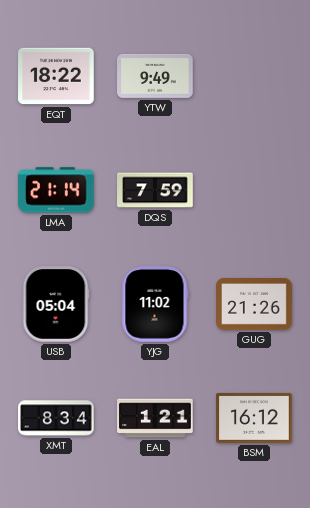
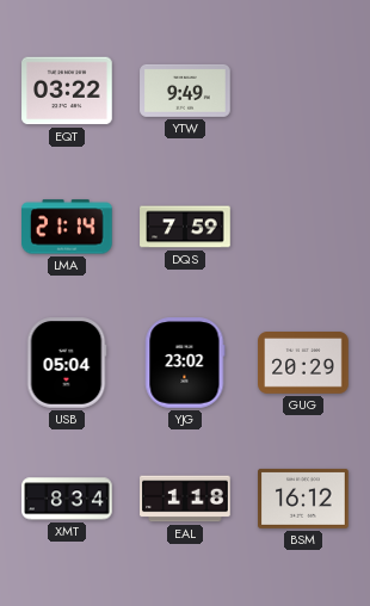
EQT: 18:22 -> 03:22
YJG: 11:02 -> 23:02
GUG: 21:26 -> 20:29
EAL: 1:21 -> 1:18
